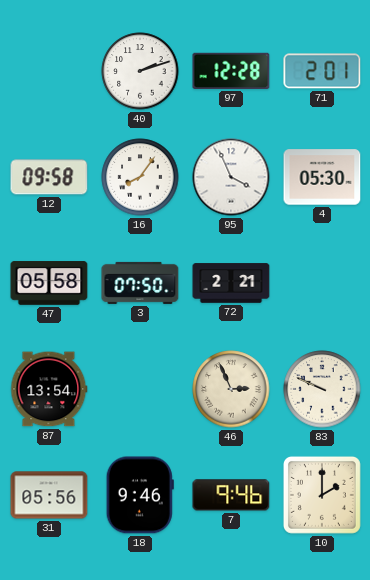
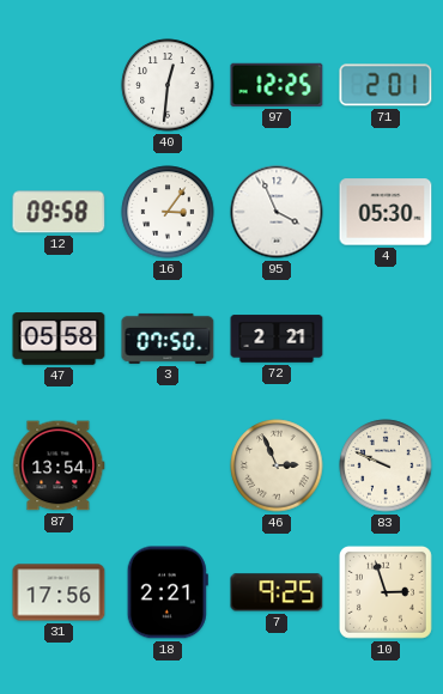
40: 2:12 -> 12:31
97: 12:28 -> 12:25
16: 8:06 -> 3:06
31: 05:56 -> 17:56
18: 9:46 -> 2:21
7: 9:46 -> 9:25
10: 2:00 -> 2:57
